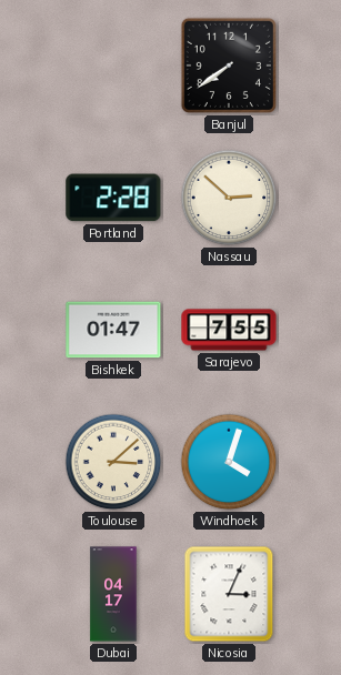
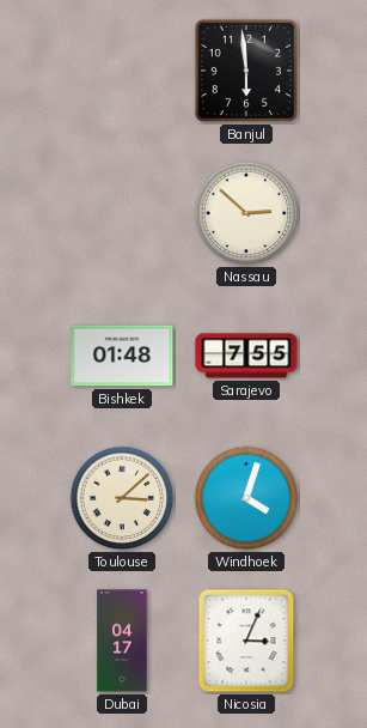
Banjul: 7:39 -> 5:59
Portland: 2:28 -> none
Bishkek: 01:47 -> 01:48
